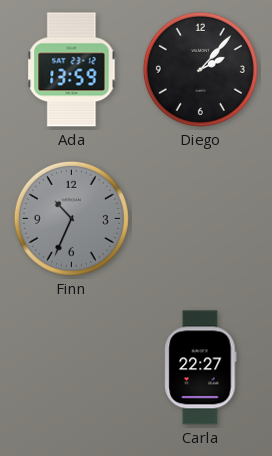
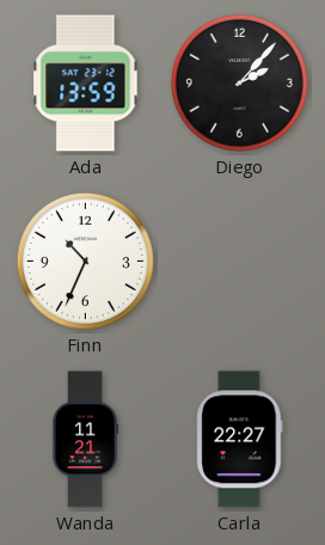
Finn dial: grey -> white
Wanda: none -> 11:21
